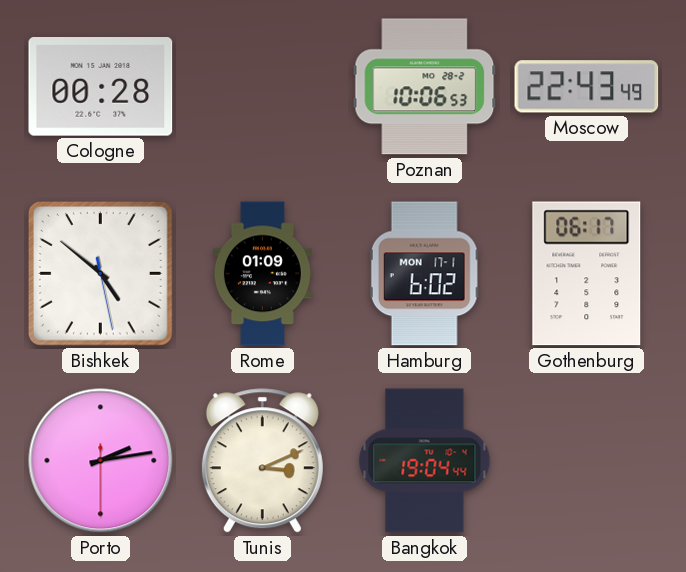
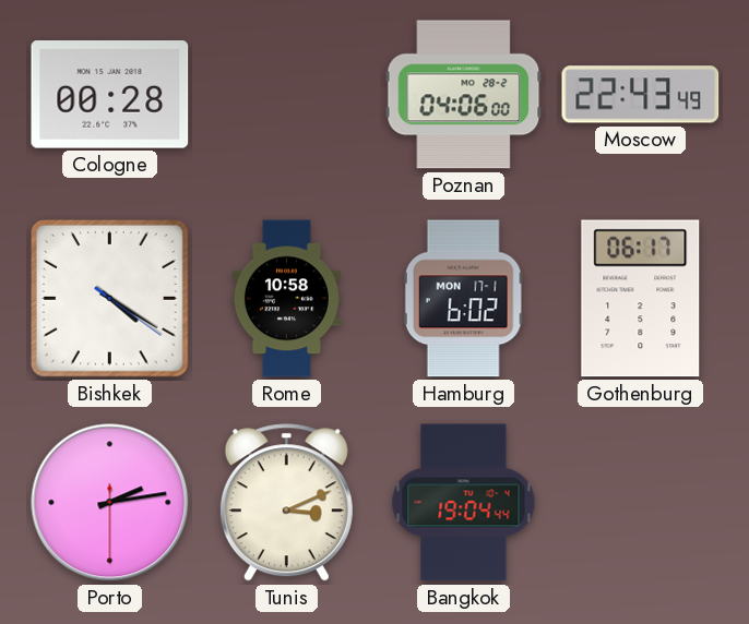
Poznan: 10:06 -> 04:06
Bishkek: 4:51 -> 4:20
Rome: 01:09 -> 10:58
